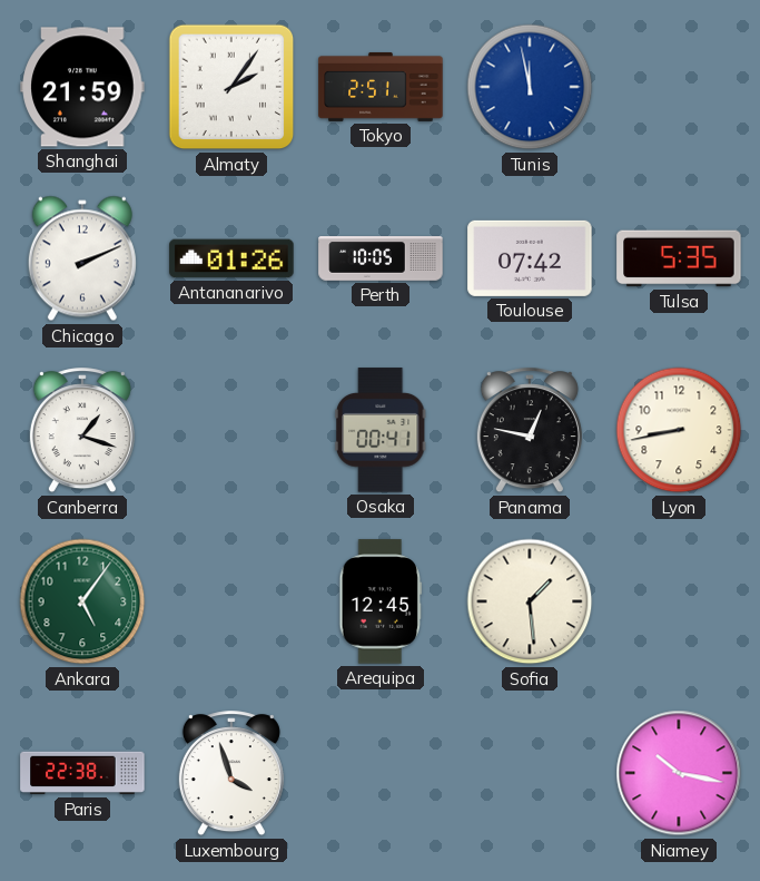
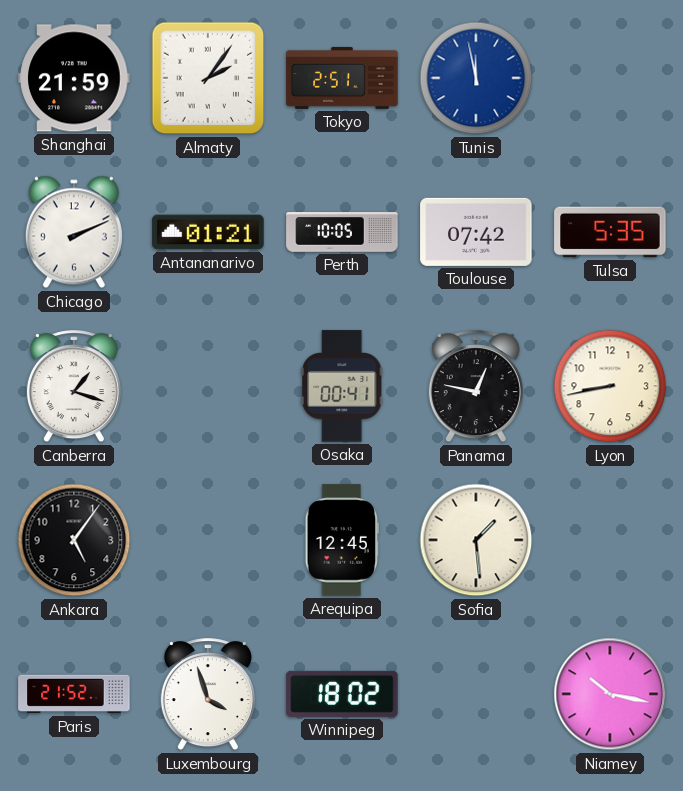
Antananarivo: 01:26 -> 01:21
Ankara dial: green -> black
Paris: 22:38 -> 21:52
Winnipeg: none -> 18:02
